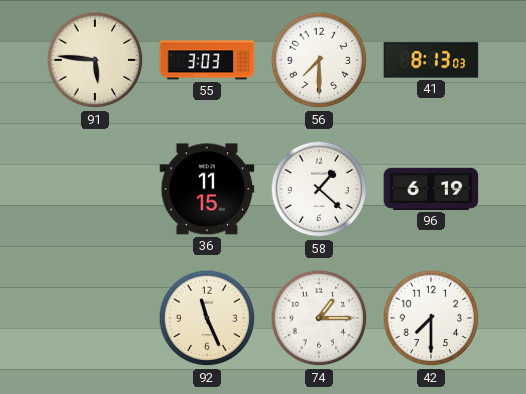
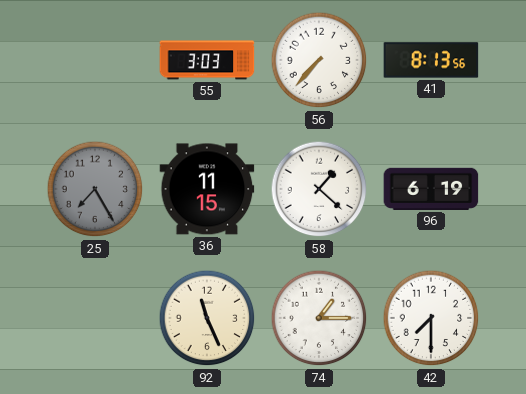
91: 5:46 -> none
56: 7:30 -> 7:37
41: 8:13:03 -> 8:13:56
25: none -> 7:25
